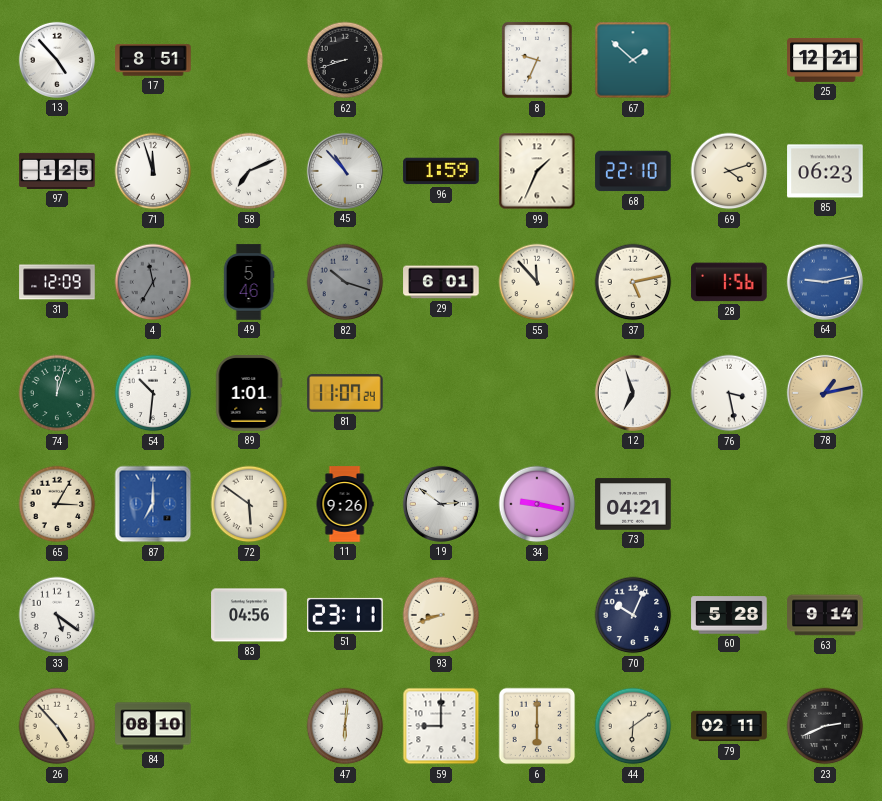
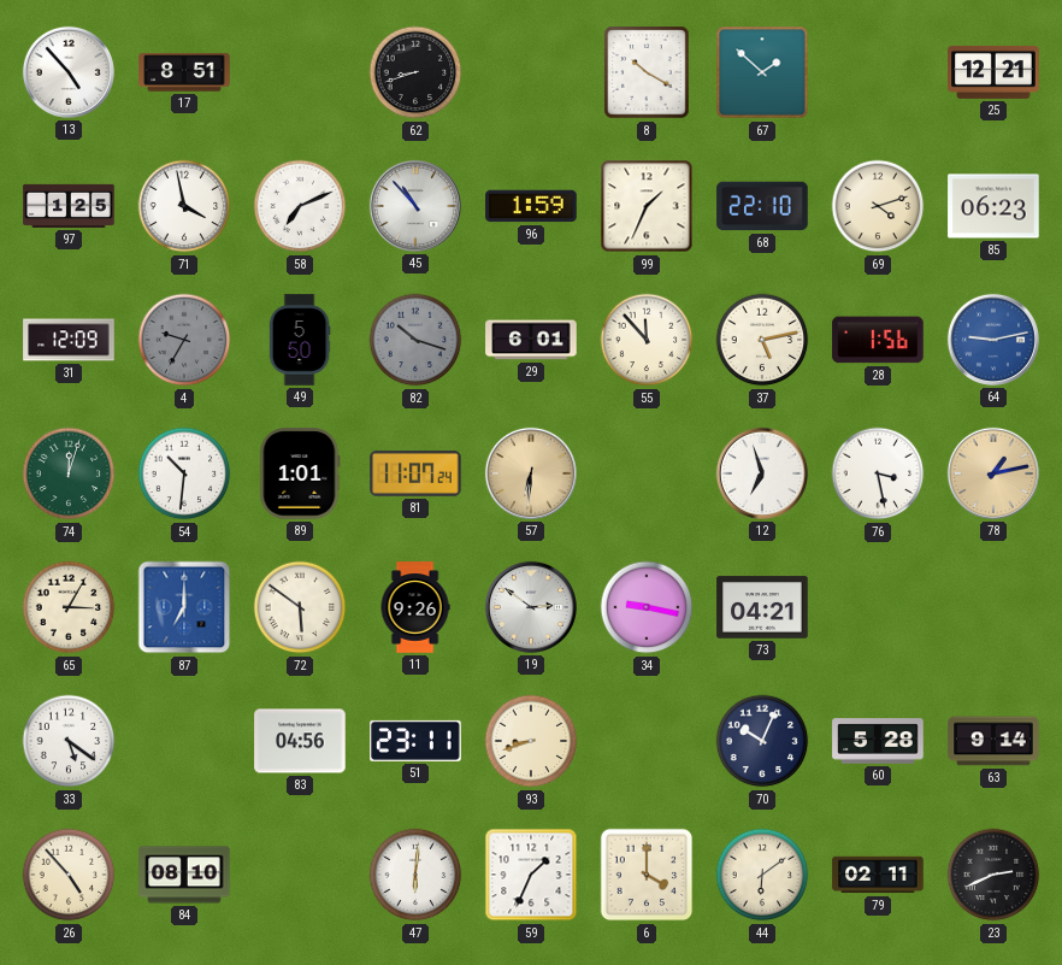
8: 9:34 -> 10:20
71: 11:57 -> 3:58
4: 11:35 -> 9:35
49: 5:46 -> 5:50
57: none -> 6:31
59: 9:00 -> 1:34
6: 6:00 -> 4:00
